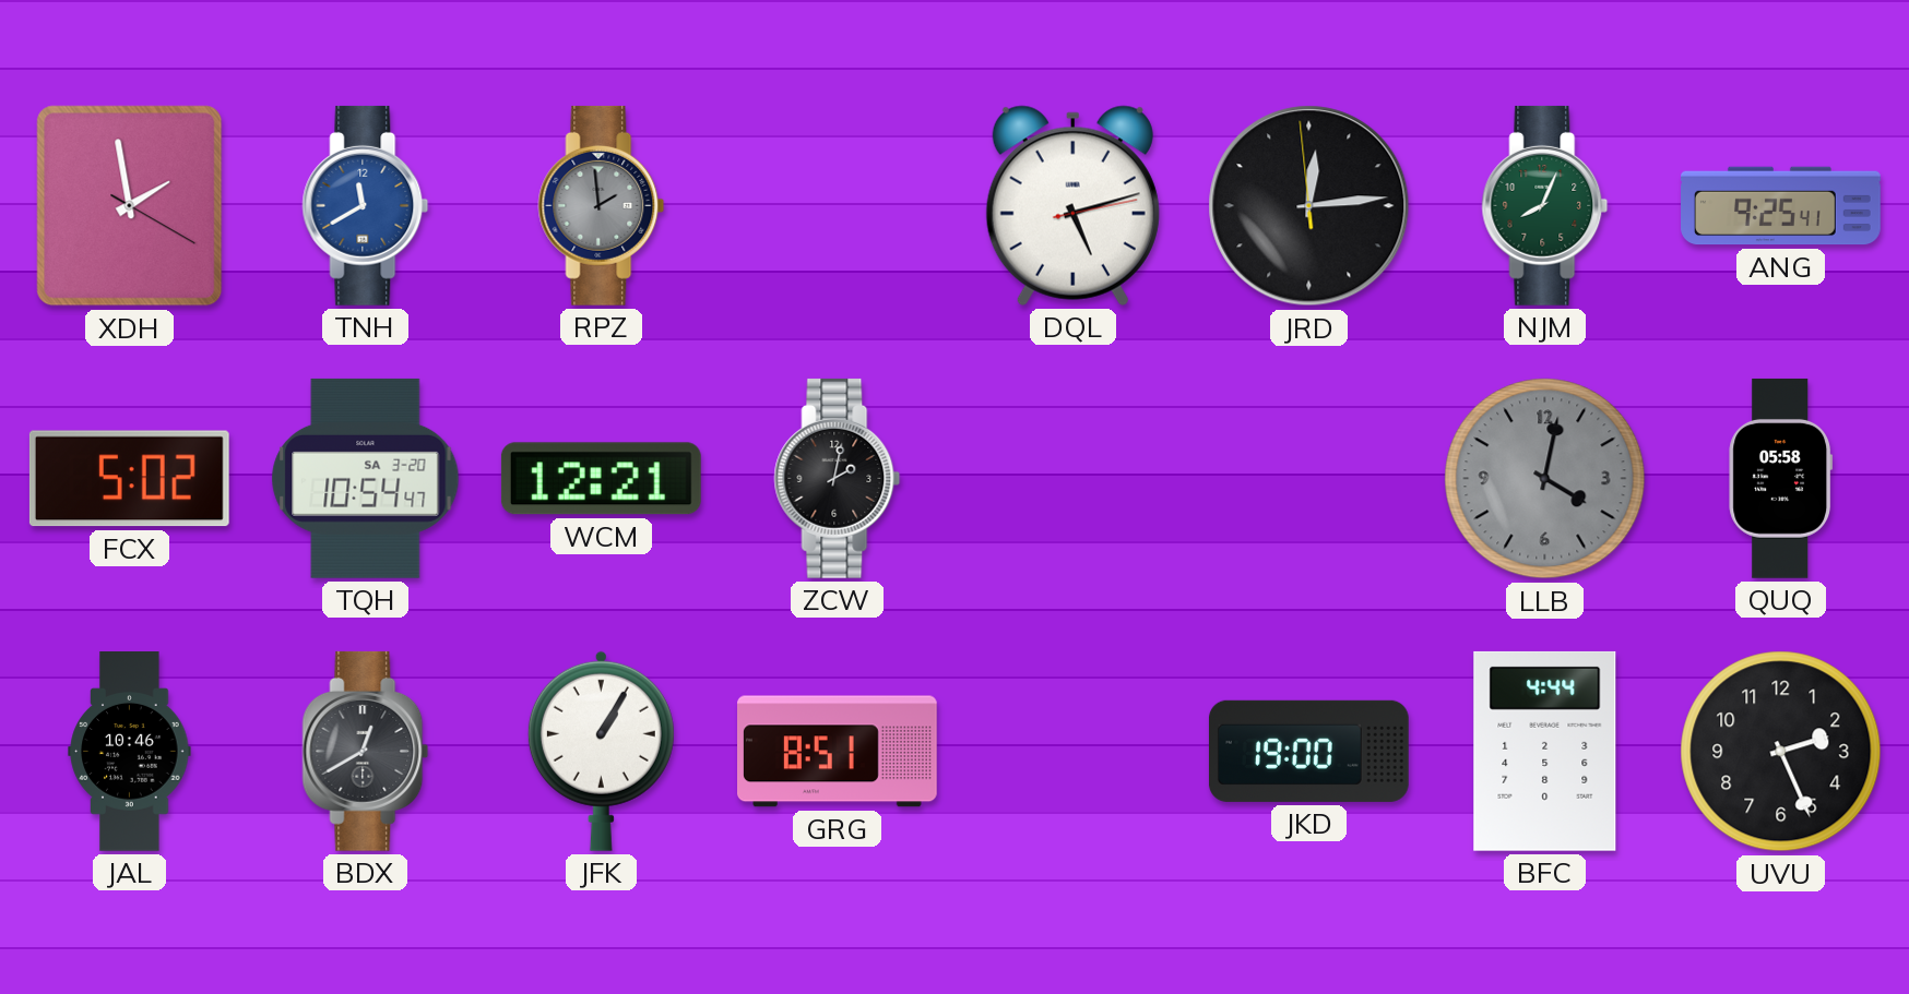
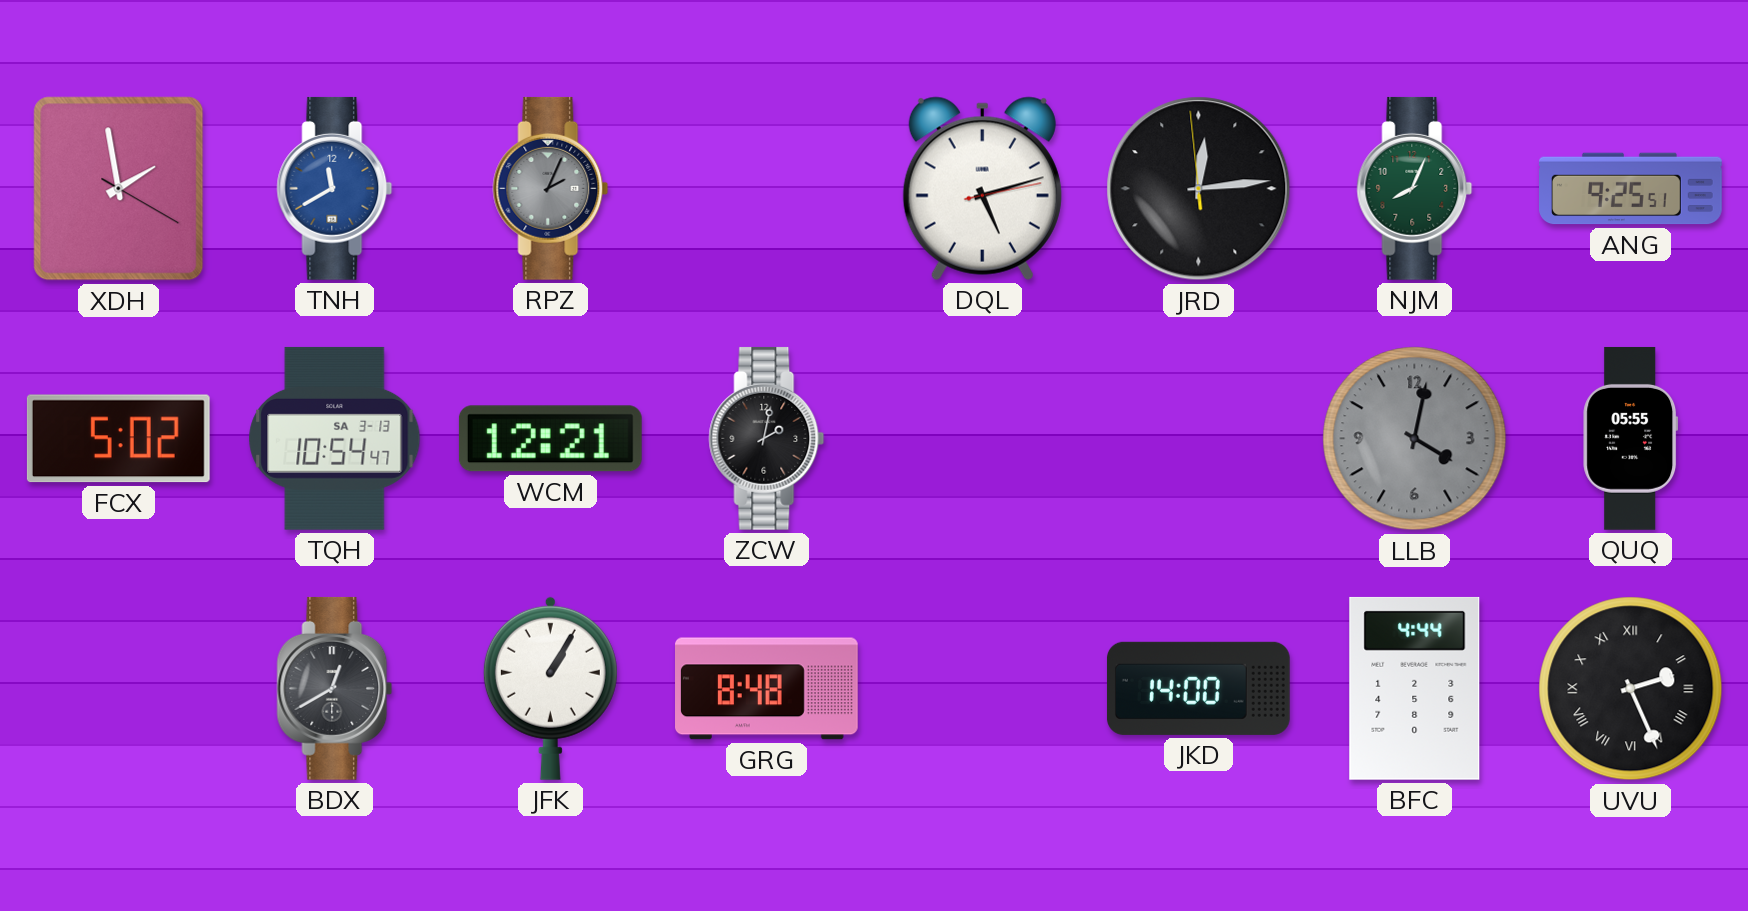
RPZ: 1:59 -> 2:04
ANG: 9:25:41 -> 9:25:51
TQH date: SA 3-20 -> SA 3-13
QUQ: 05:58 -> 05:55
JAL: 10:46 -> none
GRG: 8:51 -> 8:48
JKD: 19:00 -> 14:00
UVU numerals: Arabic -> Roman
